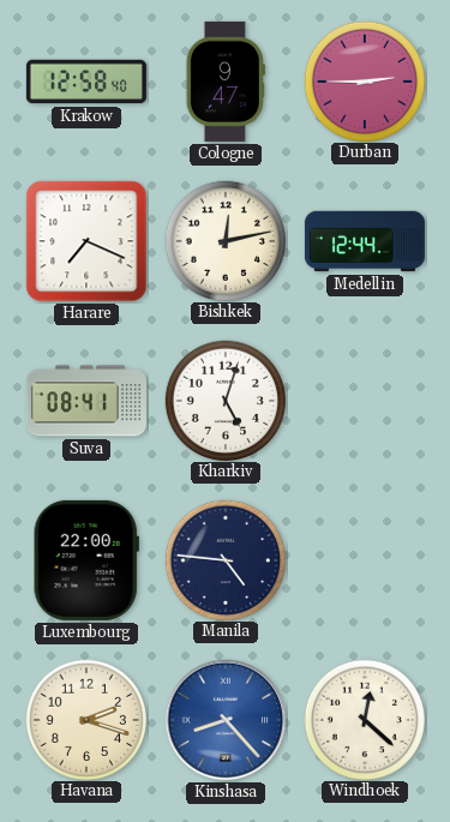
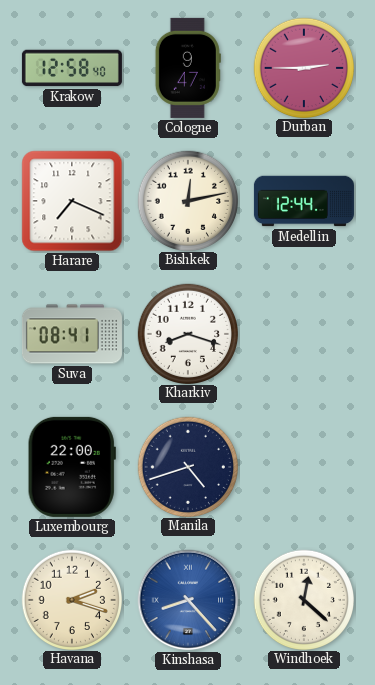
Kharkiv: 5:03 -> 8:18
Manila: 4:46 -> 4:42
